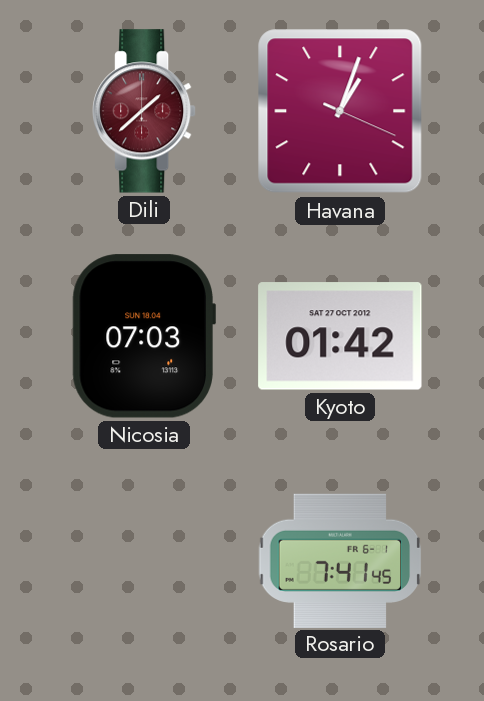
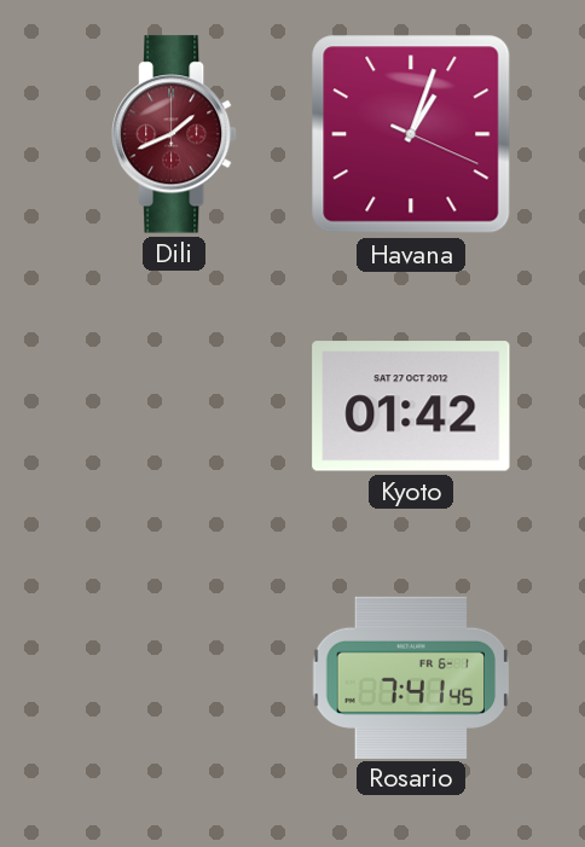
Dili: 1:38 -> 1:41
Nicosia: 07:03 -> none
